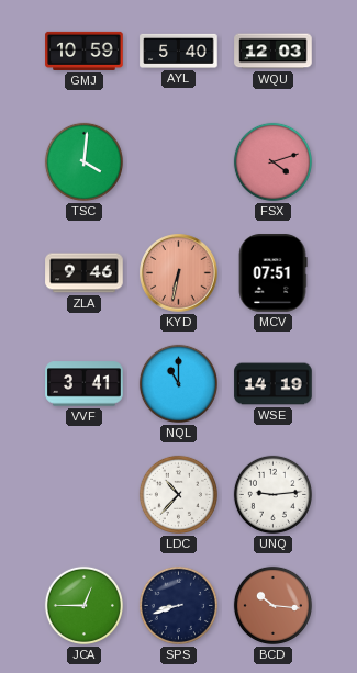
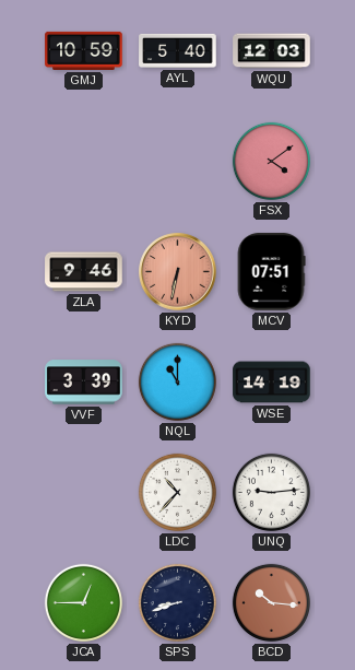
TSC: 4:01 -> none
FSX: 4:12 -> 4:09
VVF: 3:41 -> 3:39
